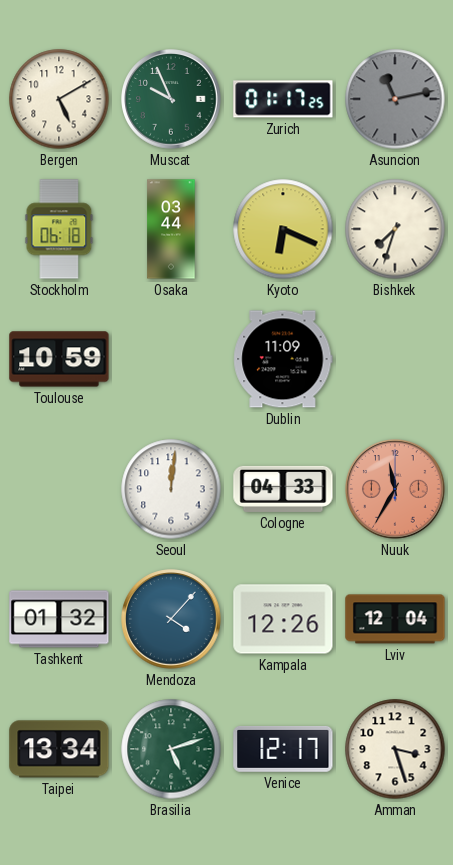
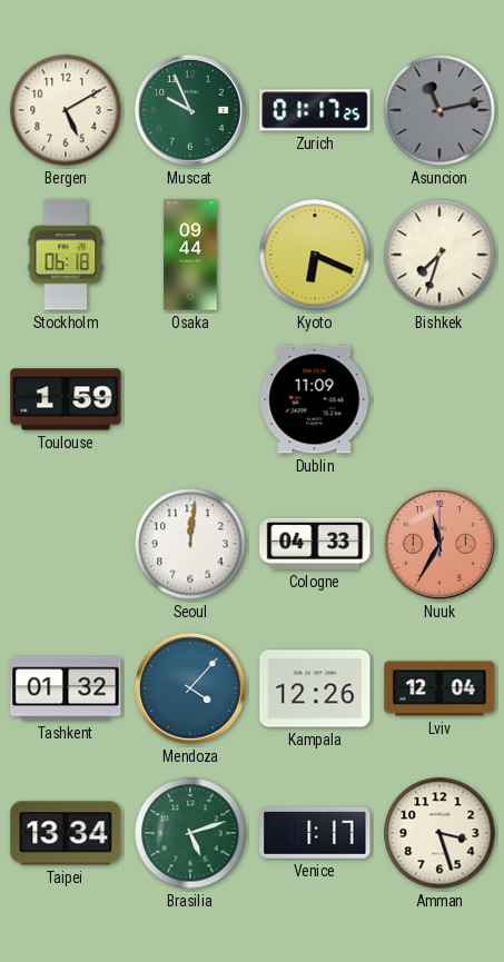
Osaka: 03:44 -> 09:44
Toulouse: 10:59 -> 1:59
Venice: 12:17 -> 1:17
